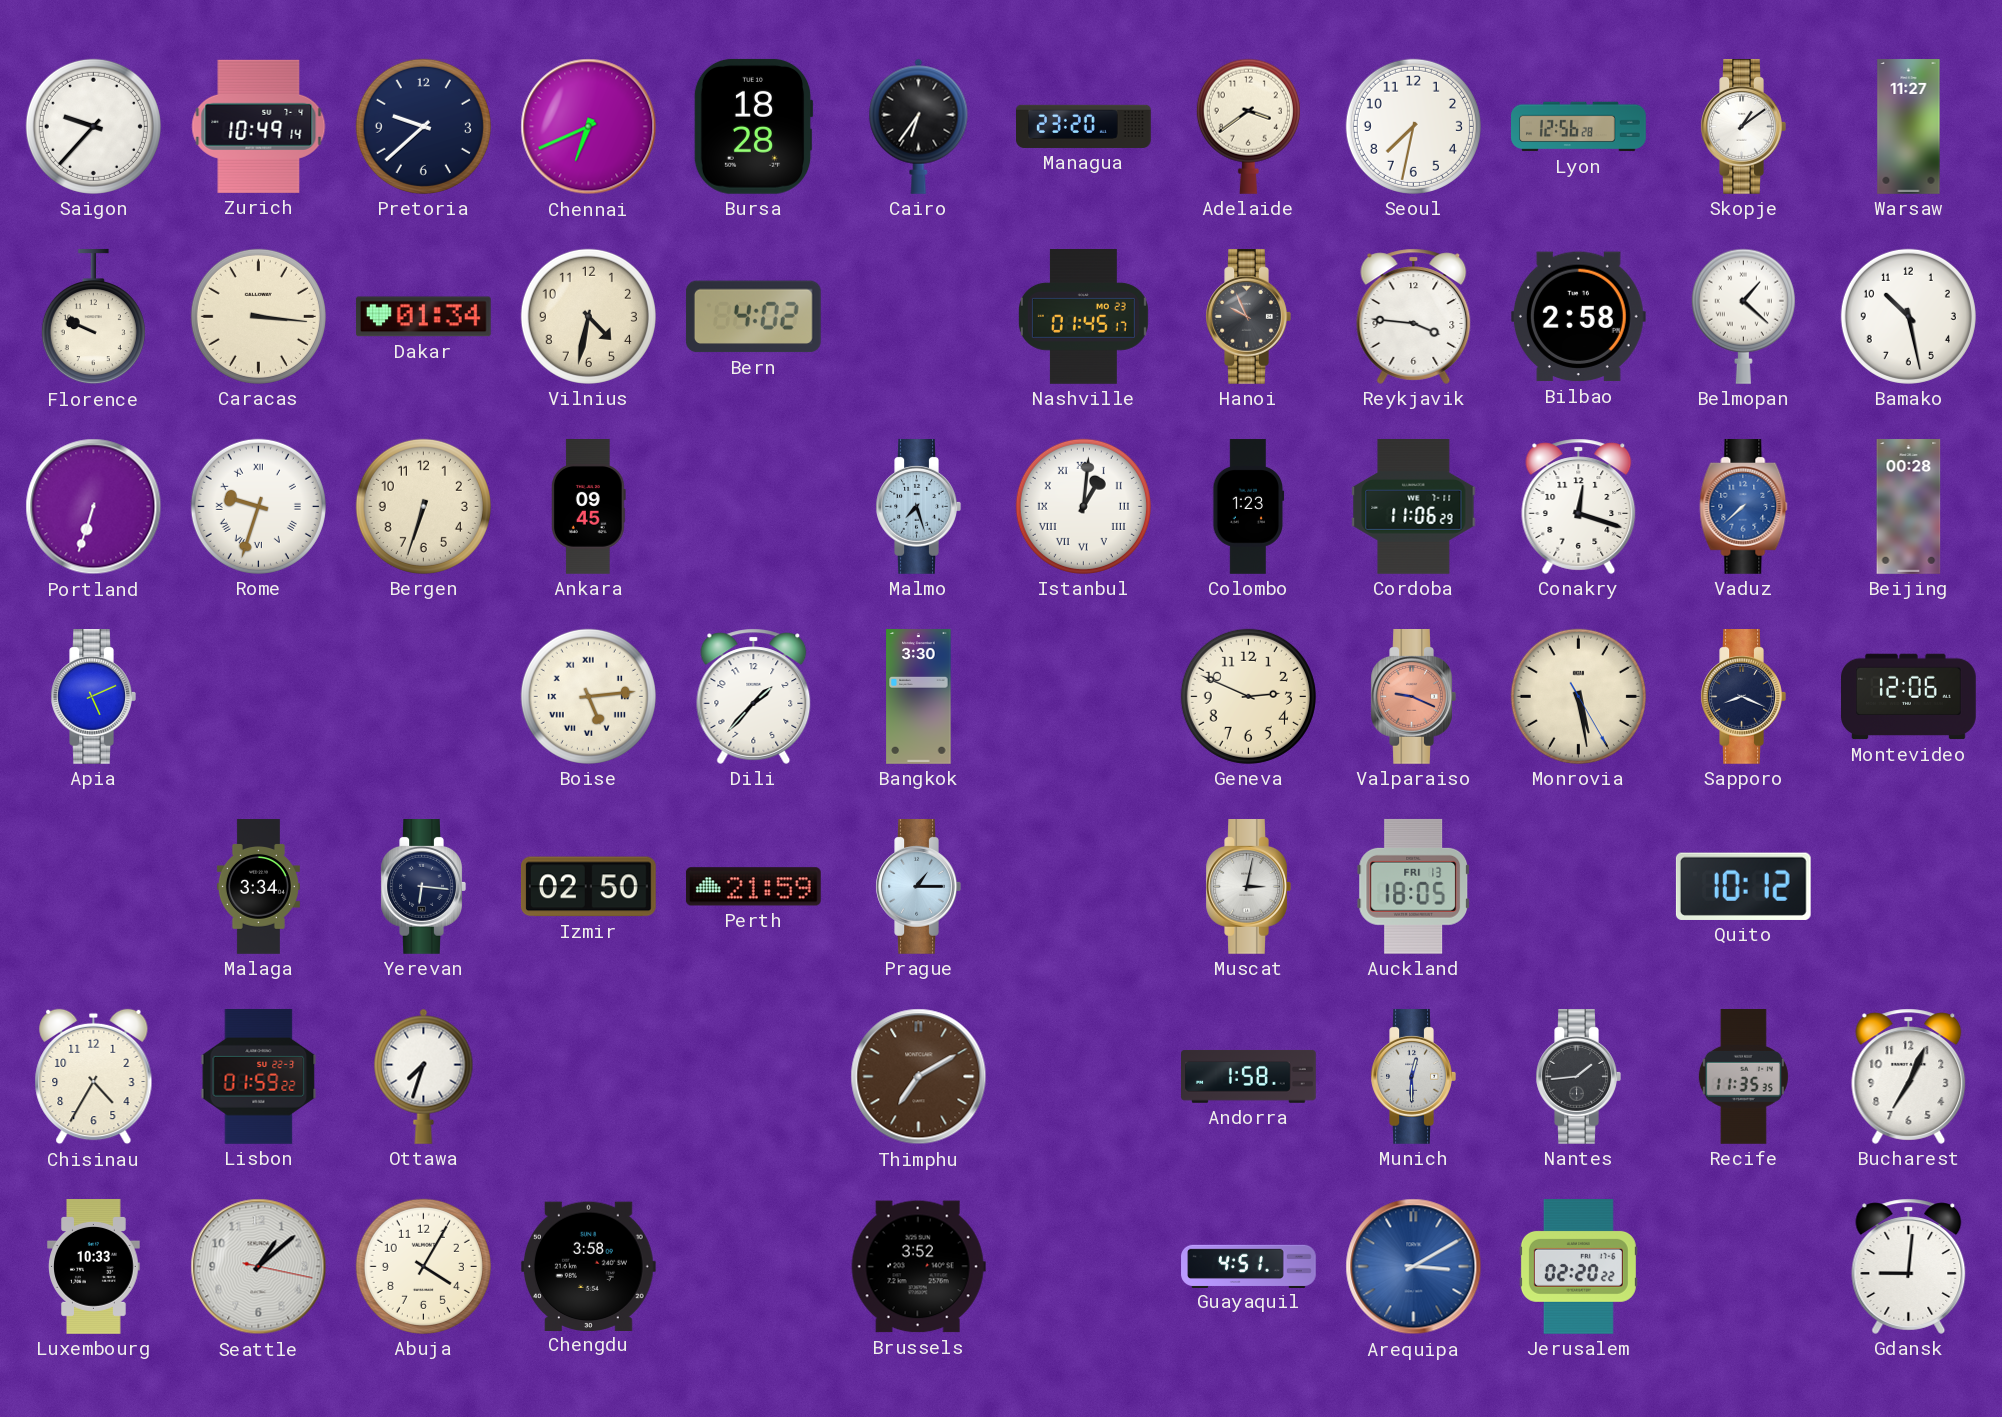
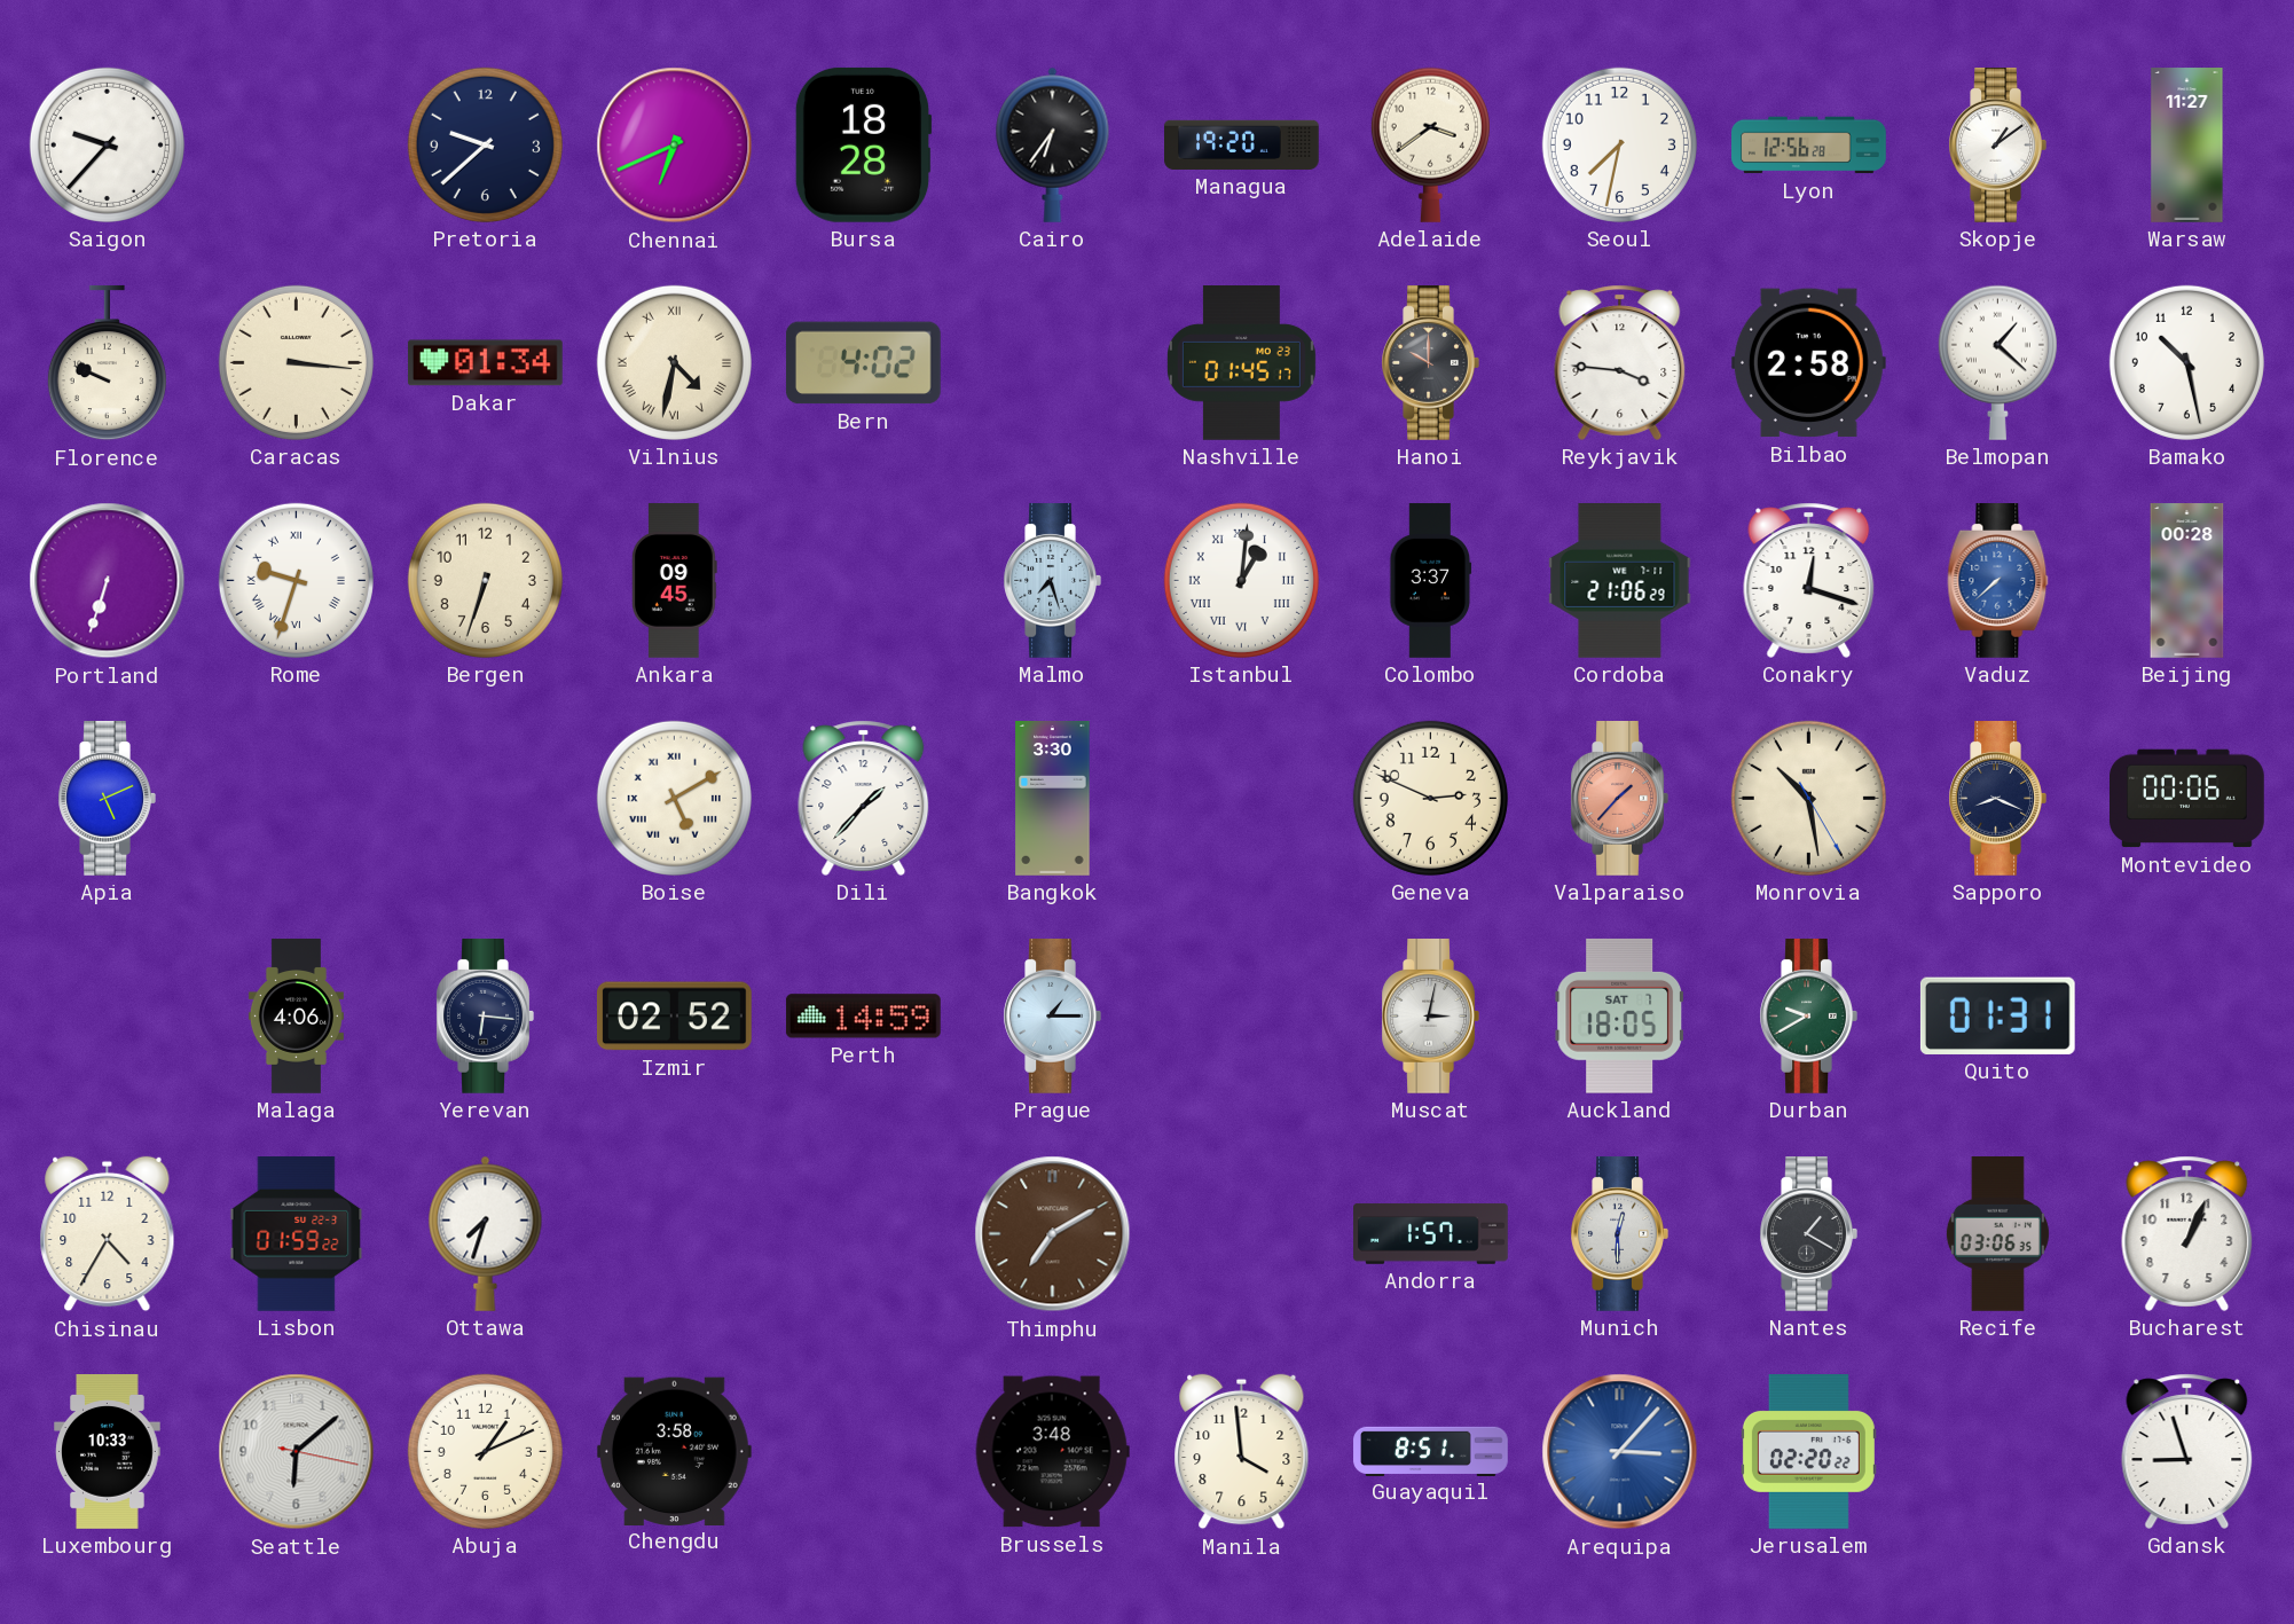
Zurich: 10:49 -> none
Managua: 23:20 -> 19:20
Vilnius numerals: Arabic -> Roman
Hanoi: 9:56 -> 10:00
Colombo: 1:23 -> 3:37
Cordoba: 11:06 -> 21:06
Boise: 5:14 -> 5:10
Valparaiso: 9:19 -> 1:37
Monrovia: 5:28 -> 10:28
Montevideo: 12:06 -> 00:06
Malaga: 3:34 -> 4:06
Izmir: 02:50 -> 02:52
Perth: 21:59 -> 14:59
Auckland date: FRI 13 -> SAT 7
Durban: none -> 9:40
Quito: 10:12 -> 01:31
Andorra: 1:58 -> 1:57
Nantes: 1:44 -> 1:20
Recife: 11:35 -> 03:06
Bucharest: 7:04 -> 1:04
Seattle: 1:08 -> 6:08
Abuja: 4:05 -> 1:11
Brussels: 3:52 -> 3:48
Manila: none -> 3:59
Guayaquil: 4:51 -> 8:51
Arequipa: 3:10 -> 3:07
Gdansk: 9:01 -> 8:57
